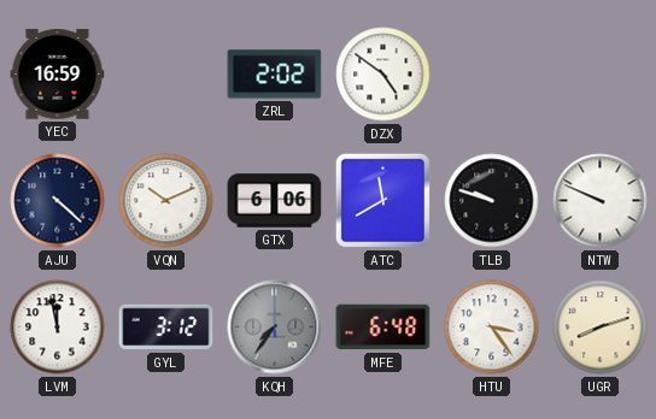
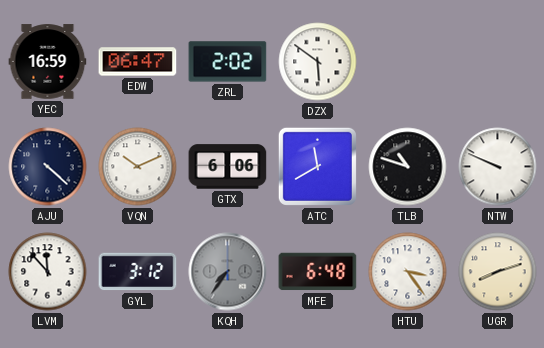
EDW: none -> 06:47
DZX: 4:51 -> 5:51
TLB: 9:48 -> 10:48
LVM: 11:58 -> 11:53
